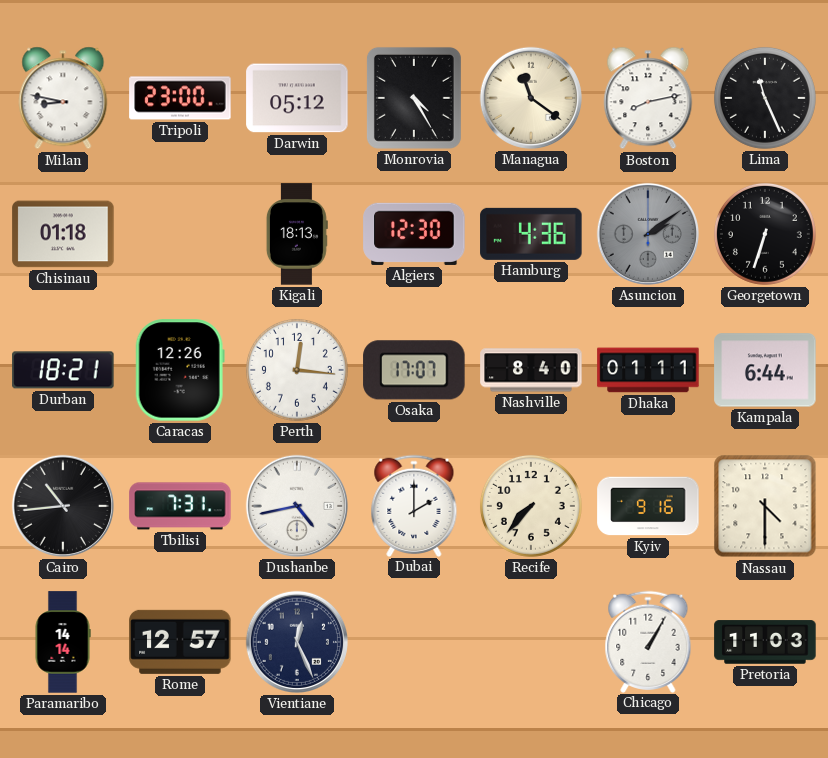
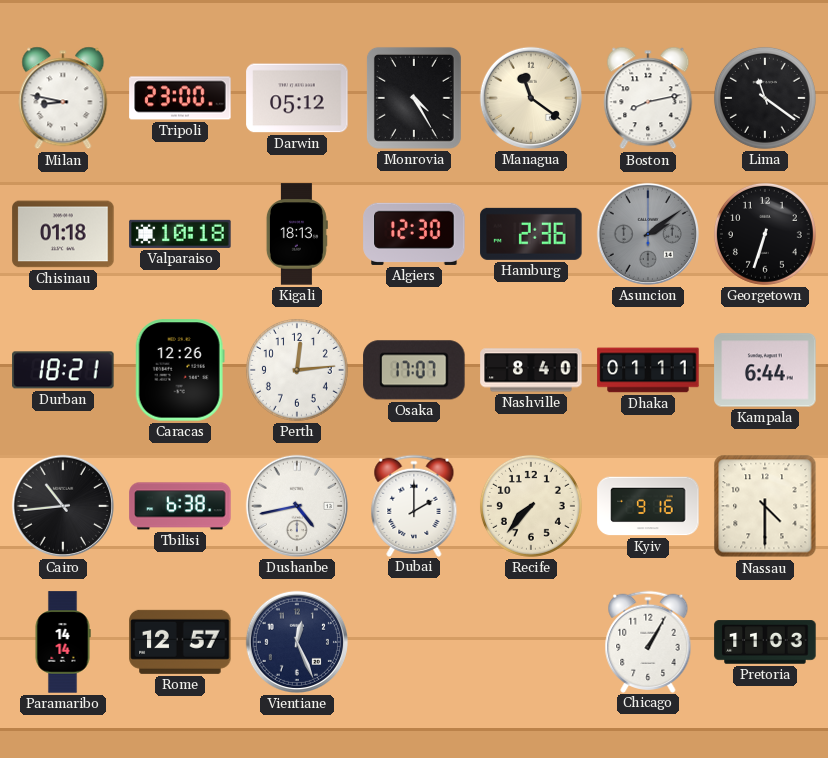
Lima: 11:26 -> 11:21
Valparaiso: none -> 10:18
Hamburg: 4:36 -> 2:36
Perth: 12:16 -> 12:14
Tbilisi: 7:31 -> 6:38
